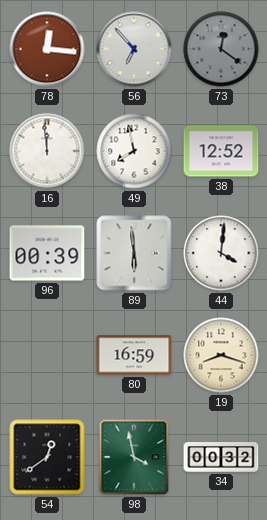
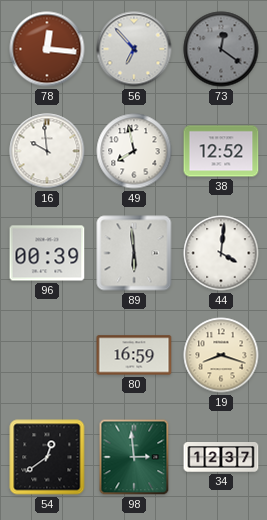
16: 11:59 -> 9:59
98: 3:58 -> 2:59
34: 00:32 -> 12:37
